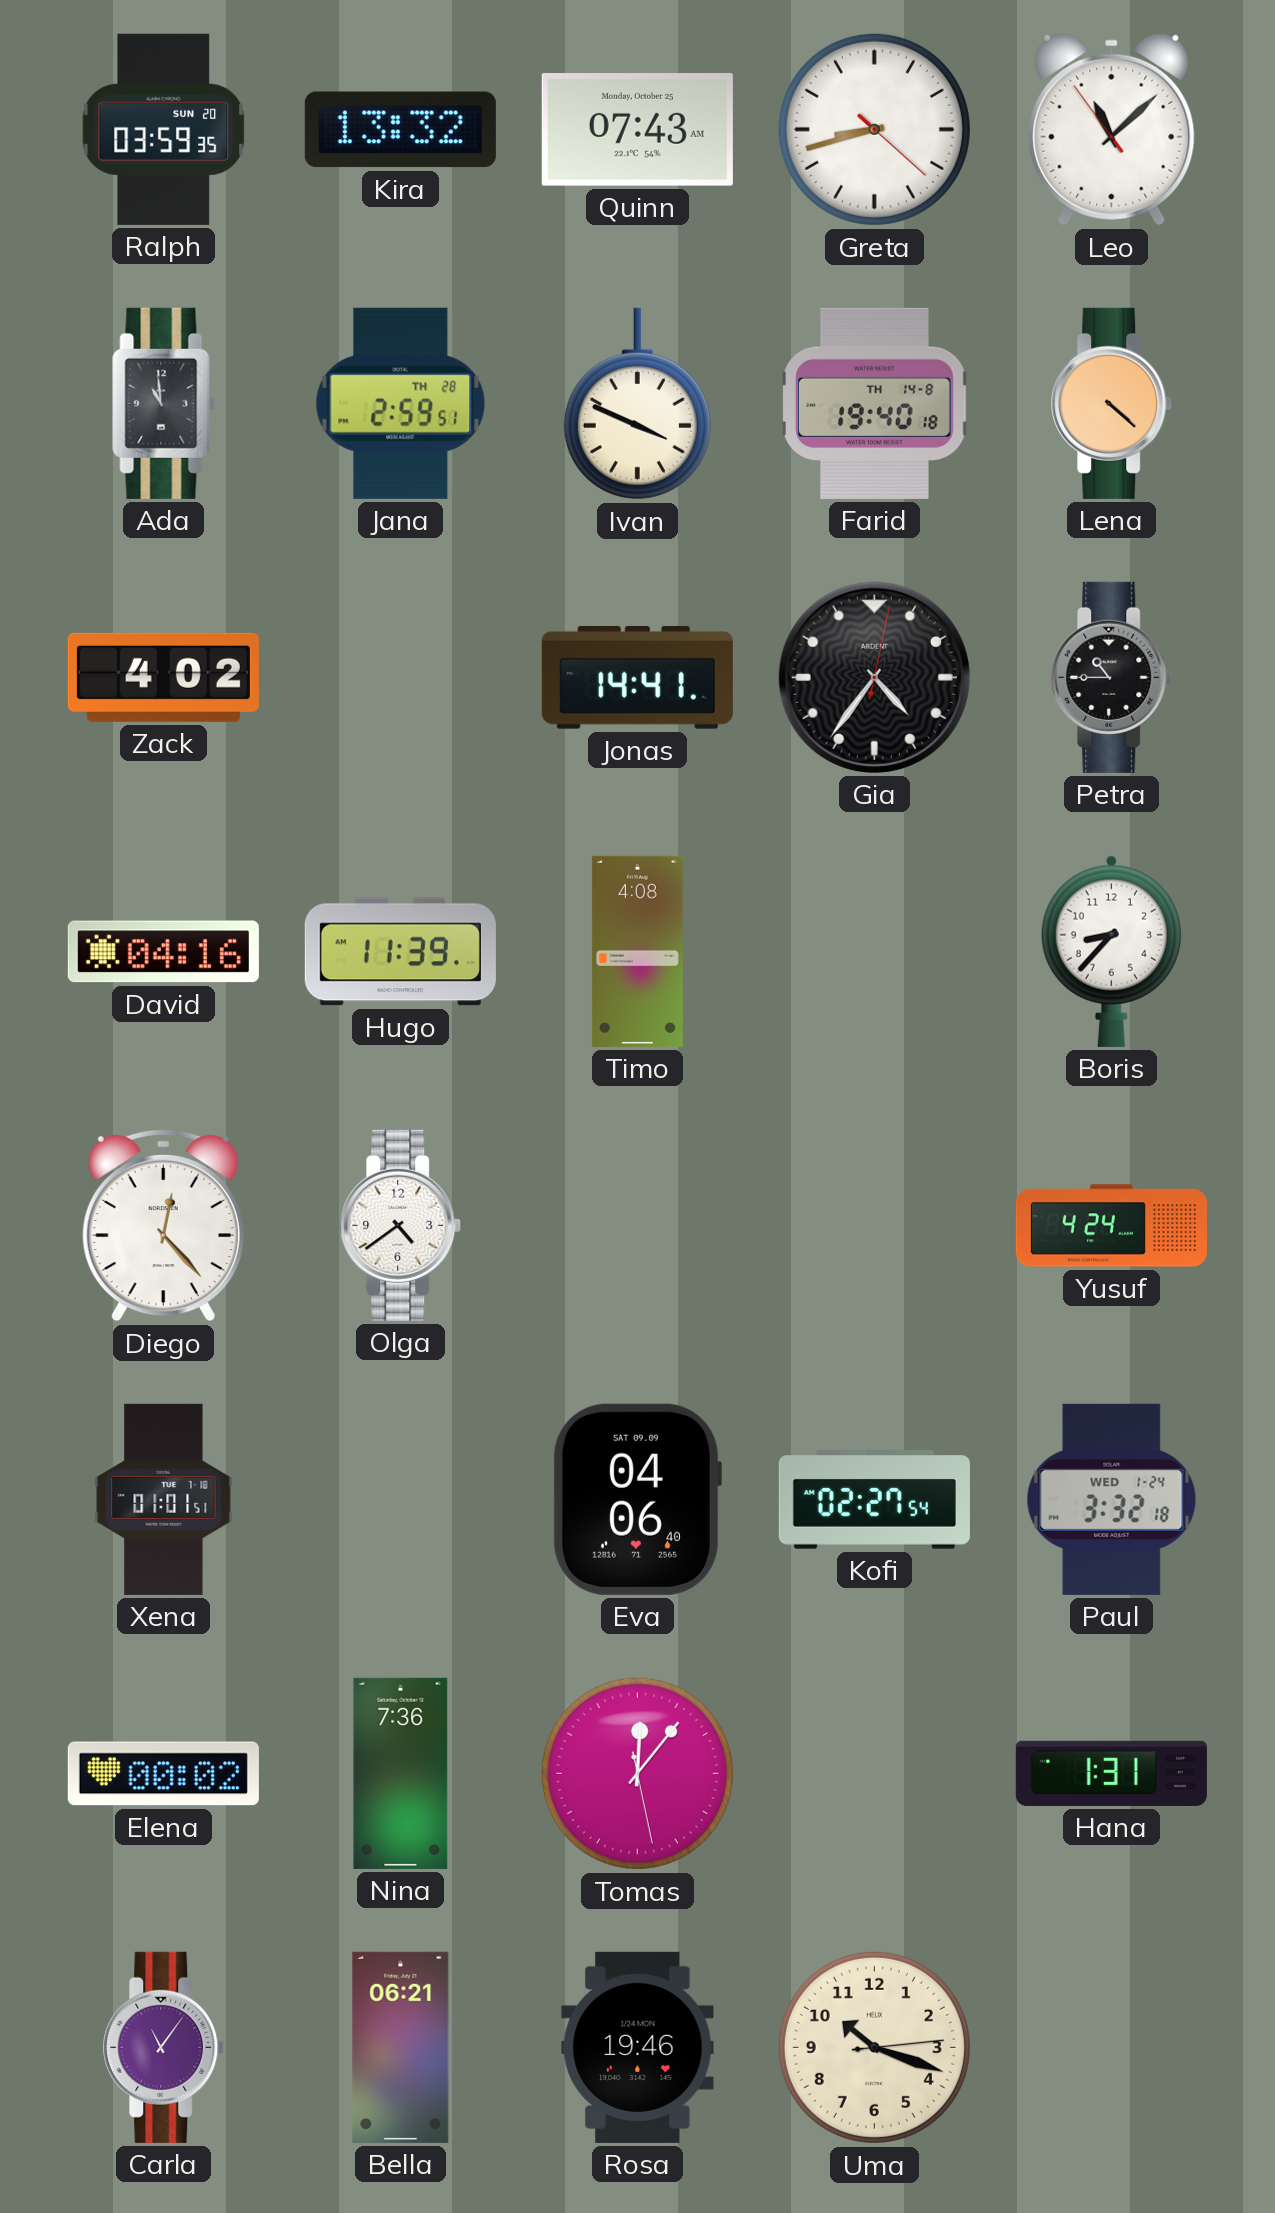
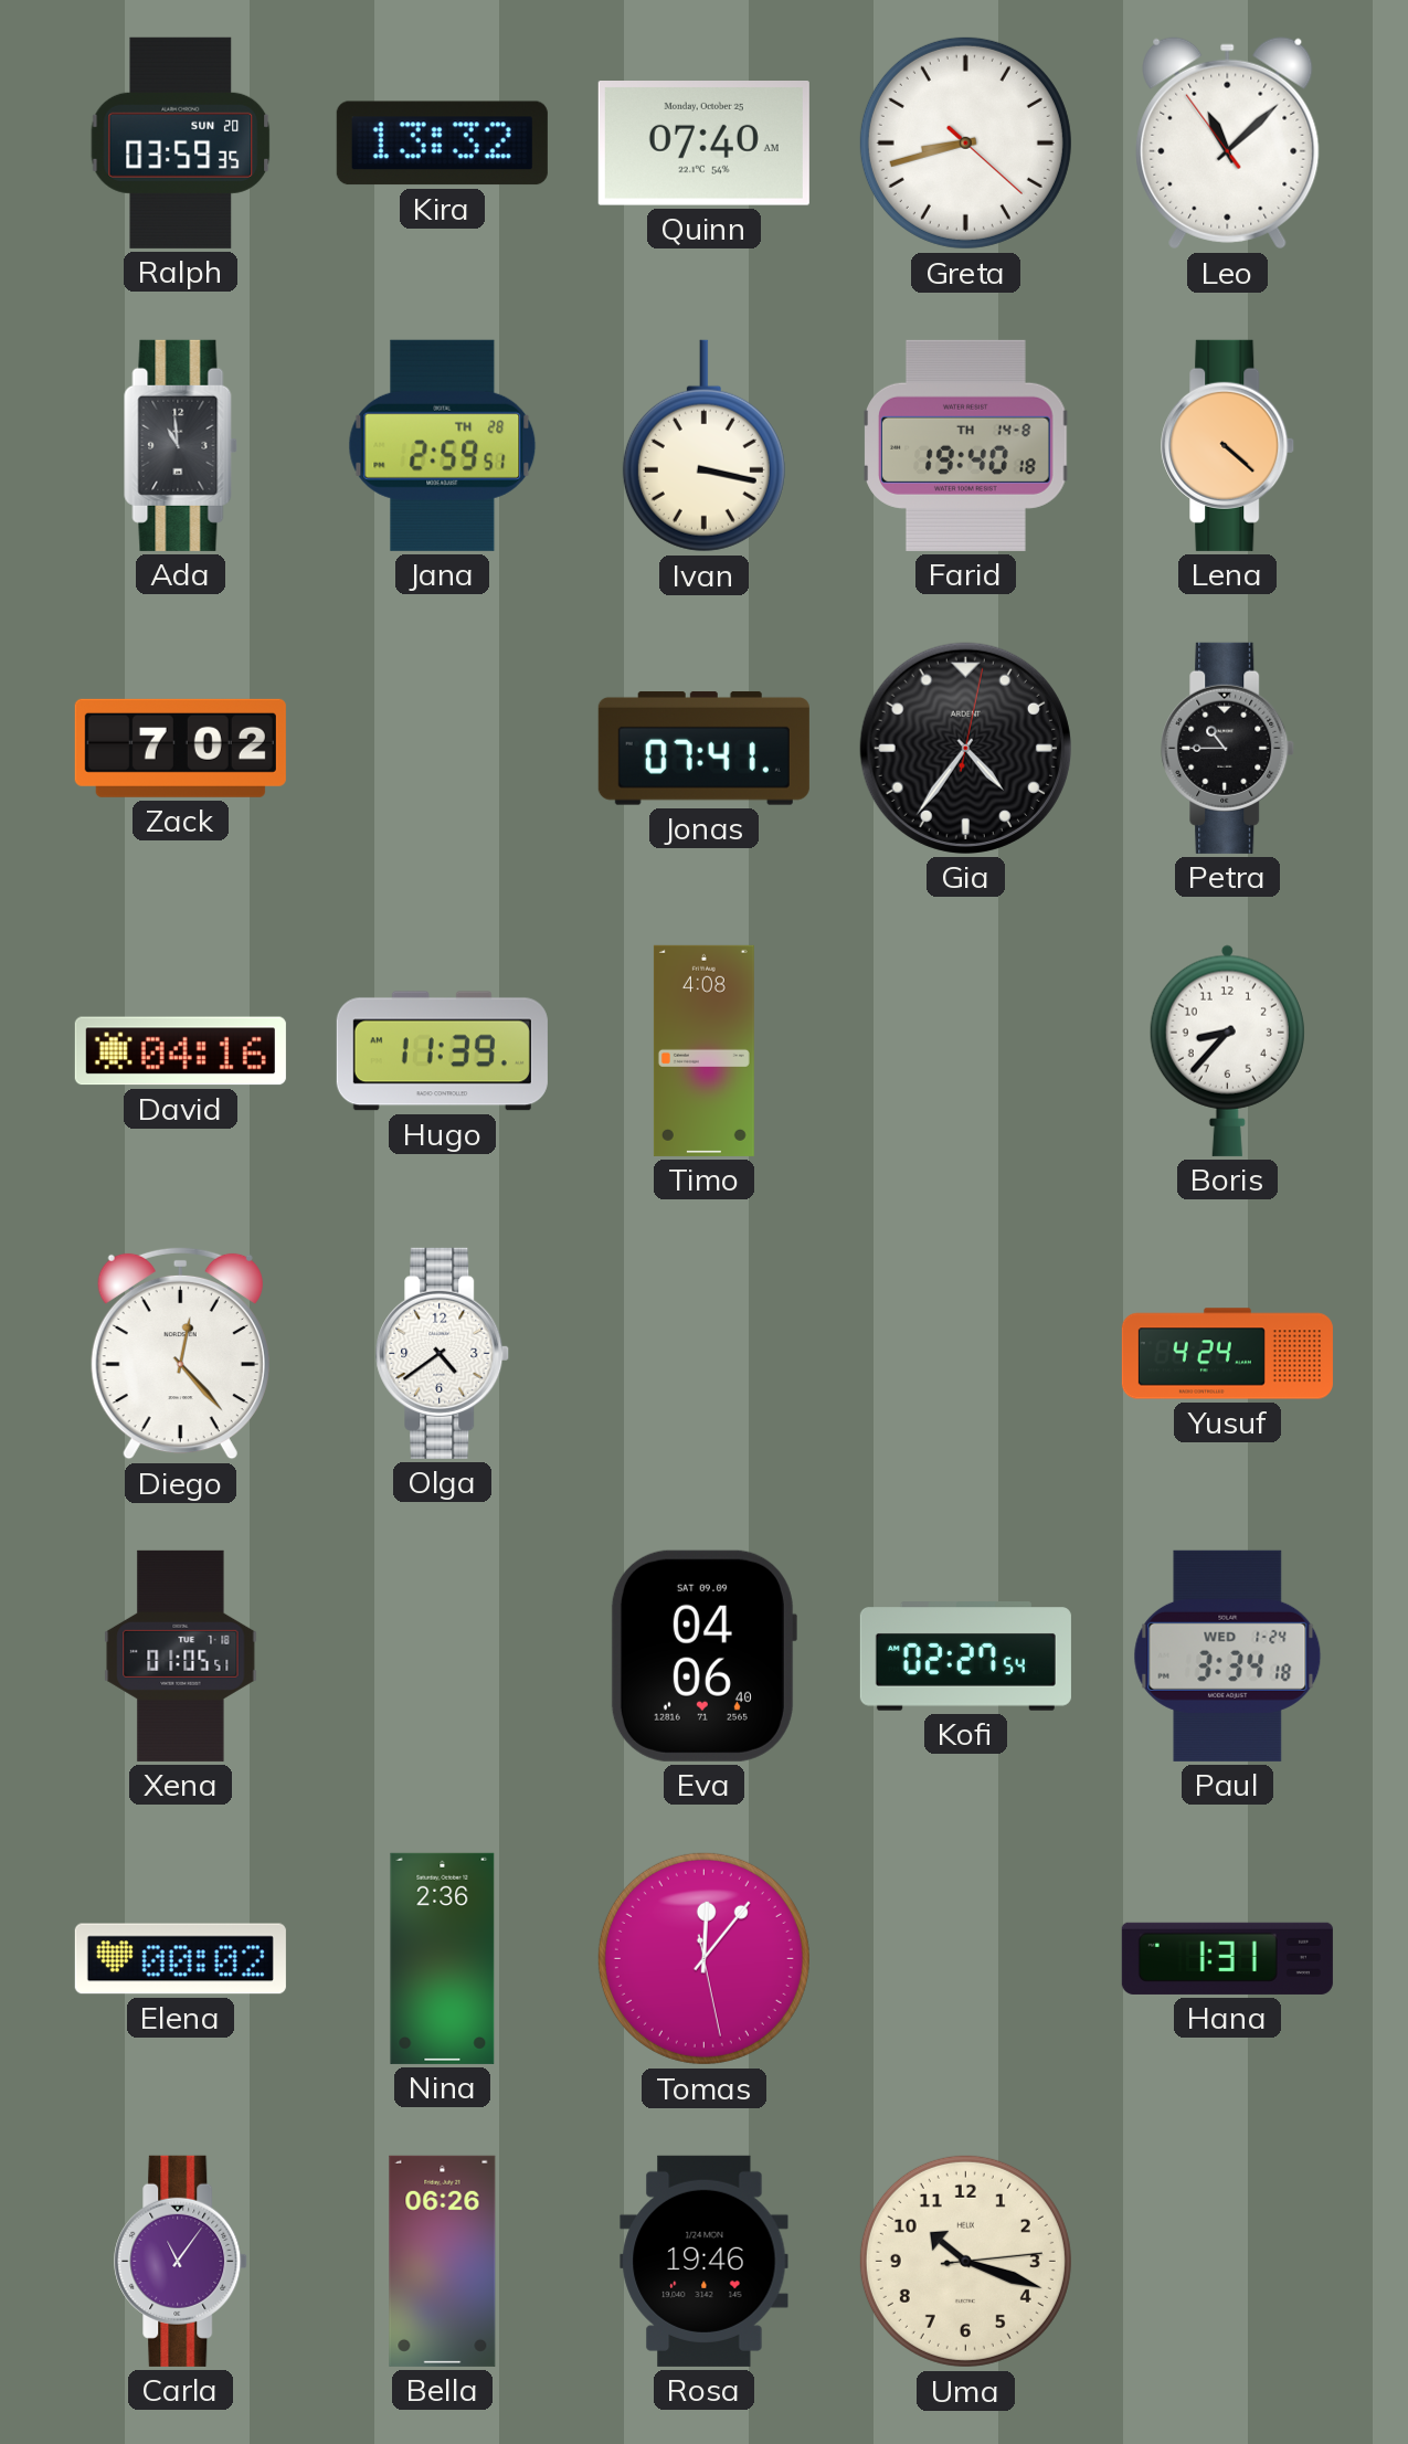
Quinn: 07:43 -> 07:40
Ivan: 3:49 -> 3:17
Zack: 4:02 -> 7:02
Jonas: 14:41 -> 07:41
Xena: 01:01 -> 01:05
Paul: 3:32 -> 3:34
Nina: 7:36 -> 2:36
Bella: 06:21 -> 06:26
